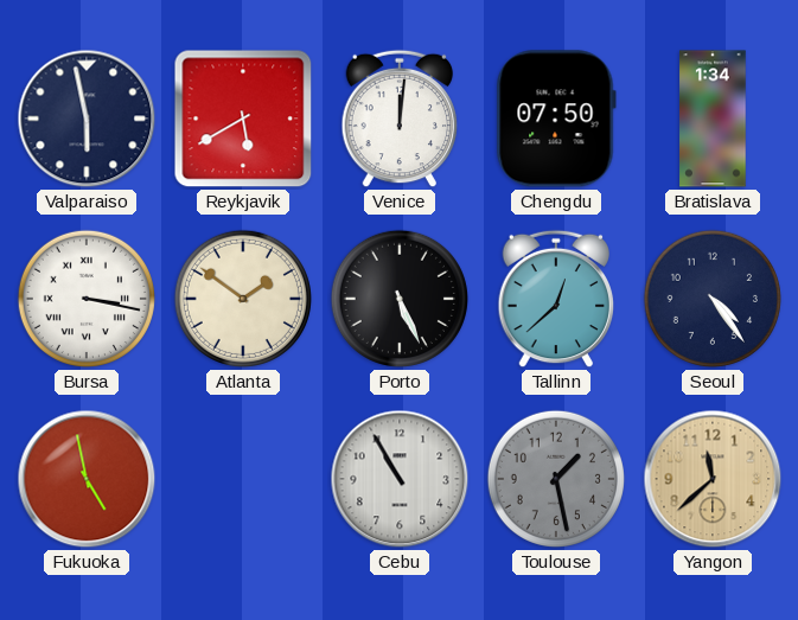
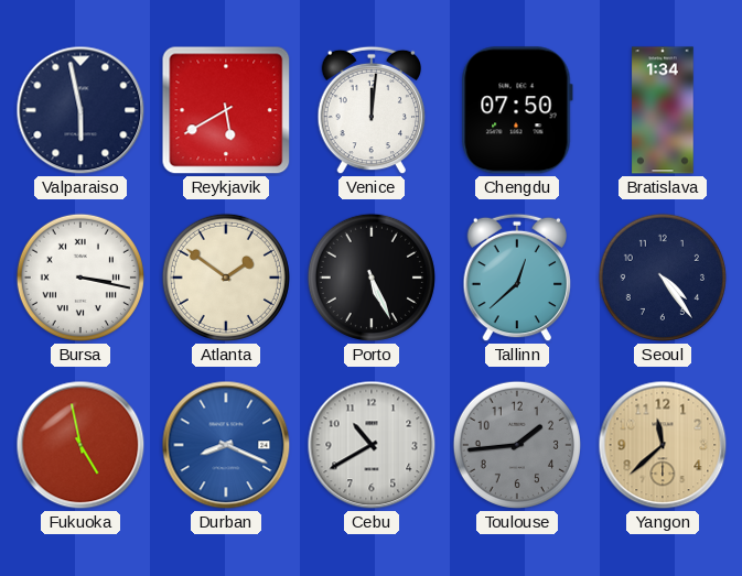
Durban: none -> 8:19
Cebu: 10:55 -> 10:40
Toulouse: 1:28 -> 1:44
